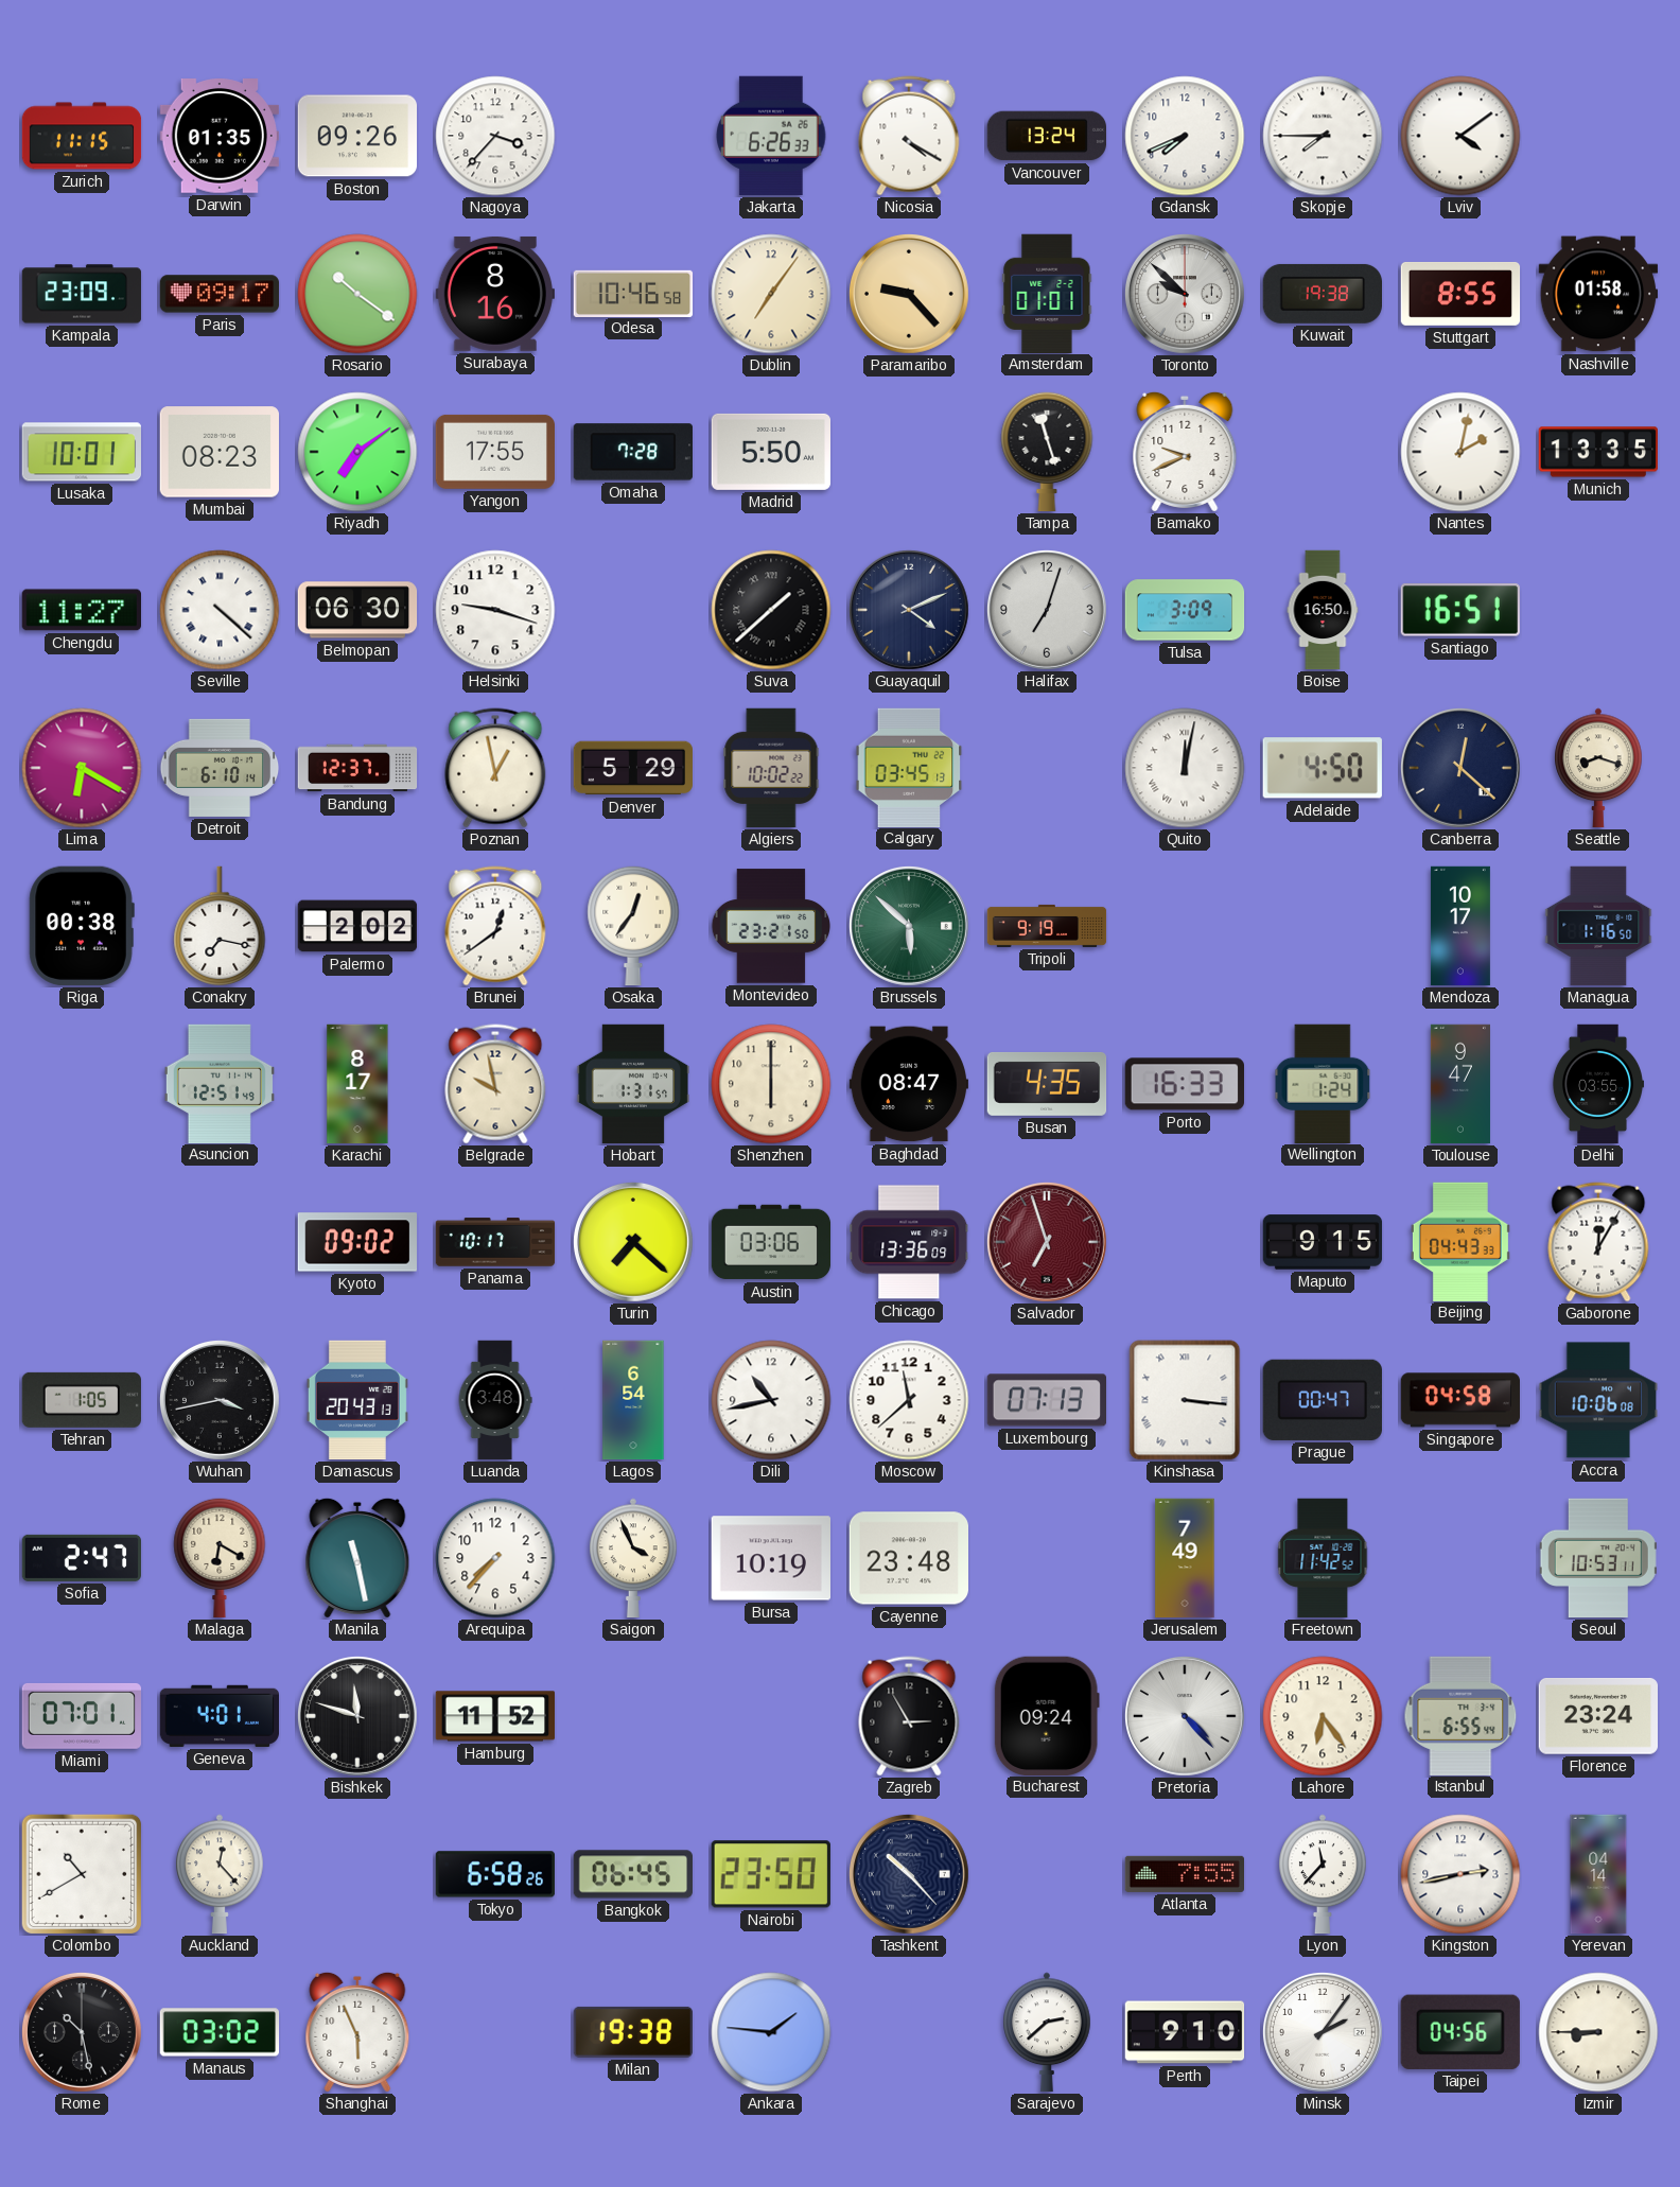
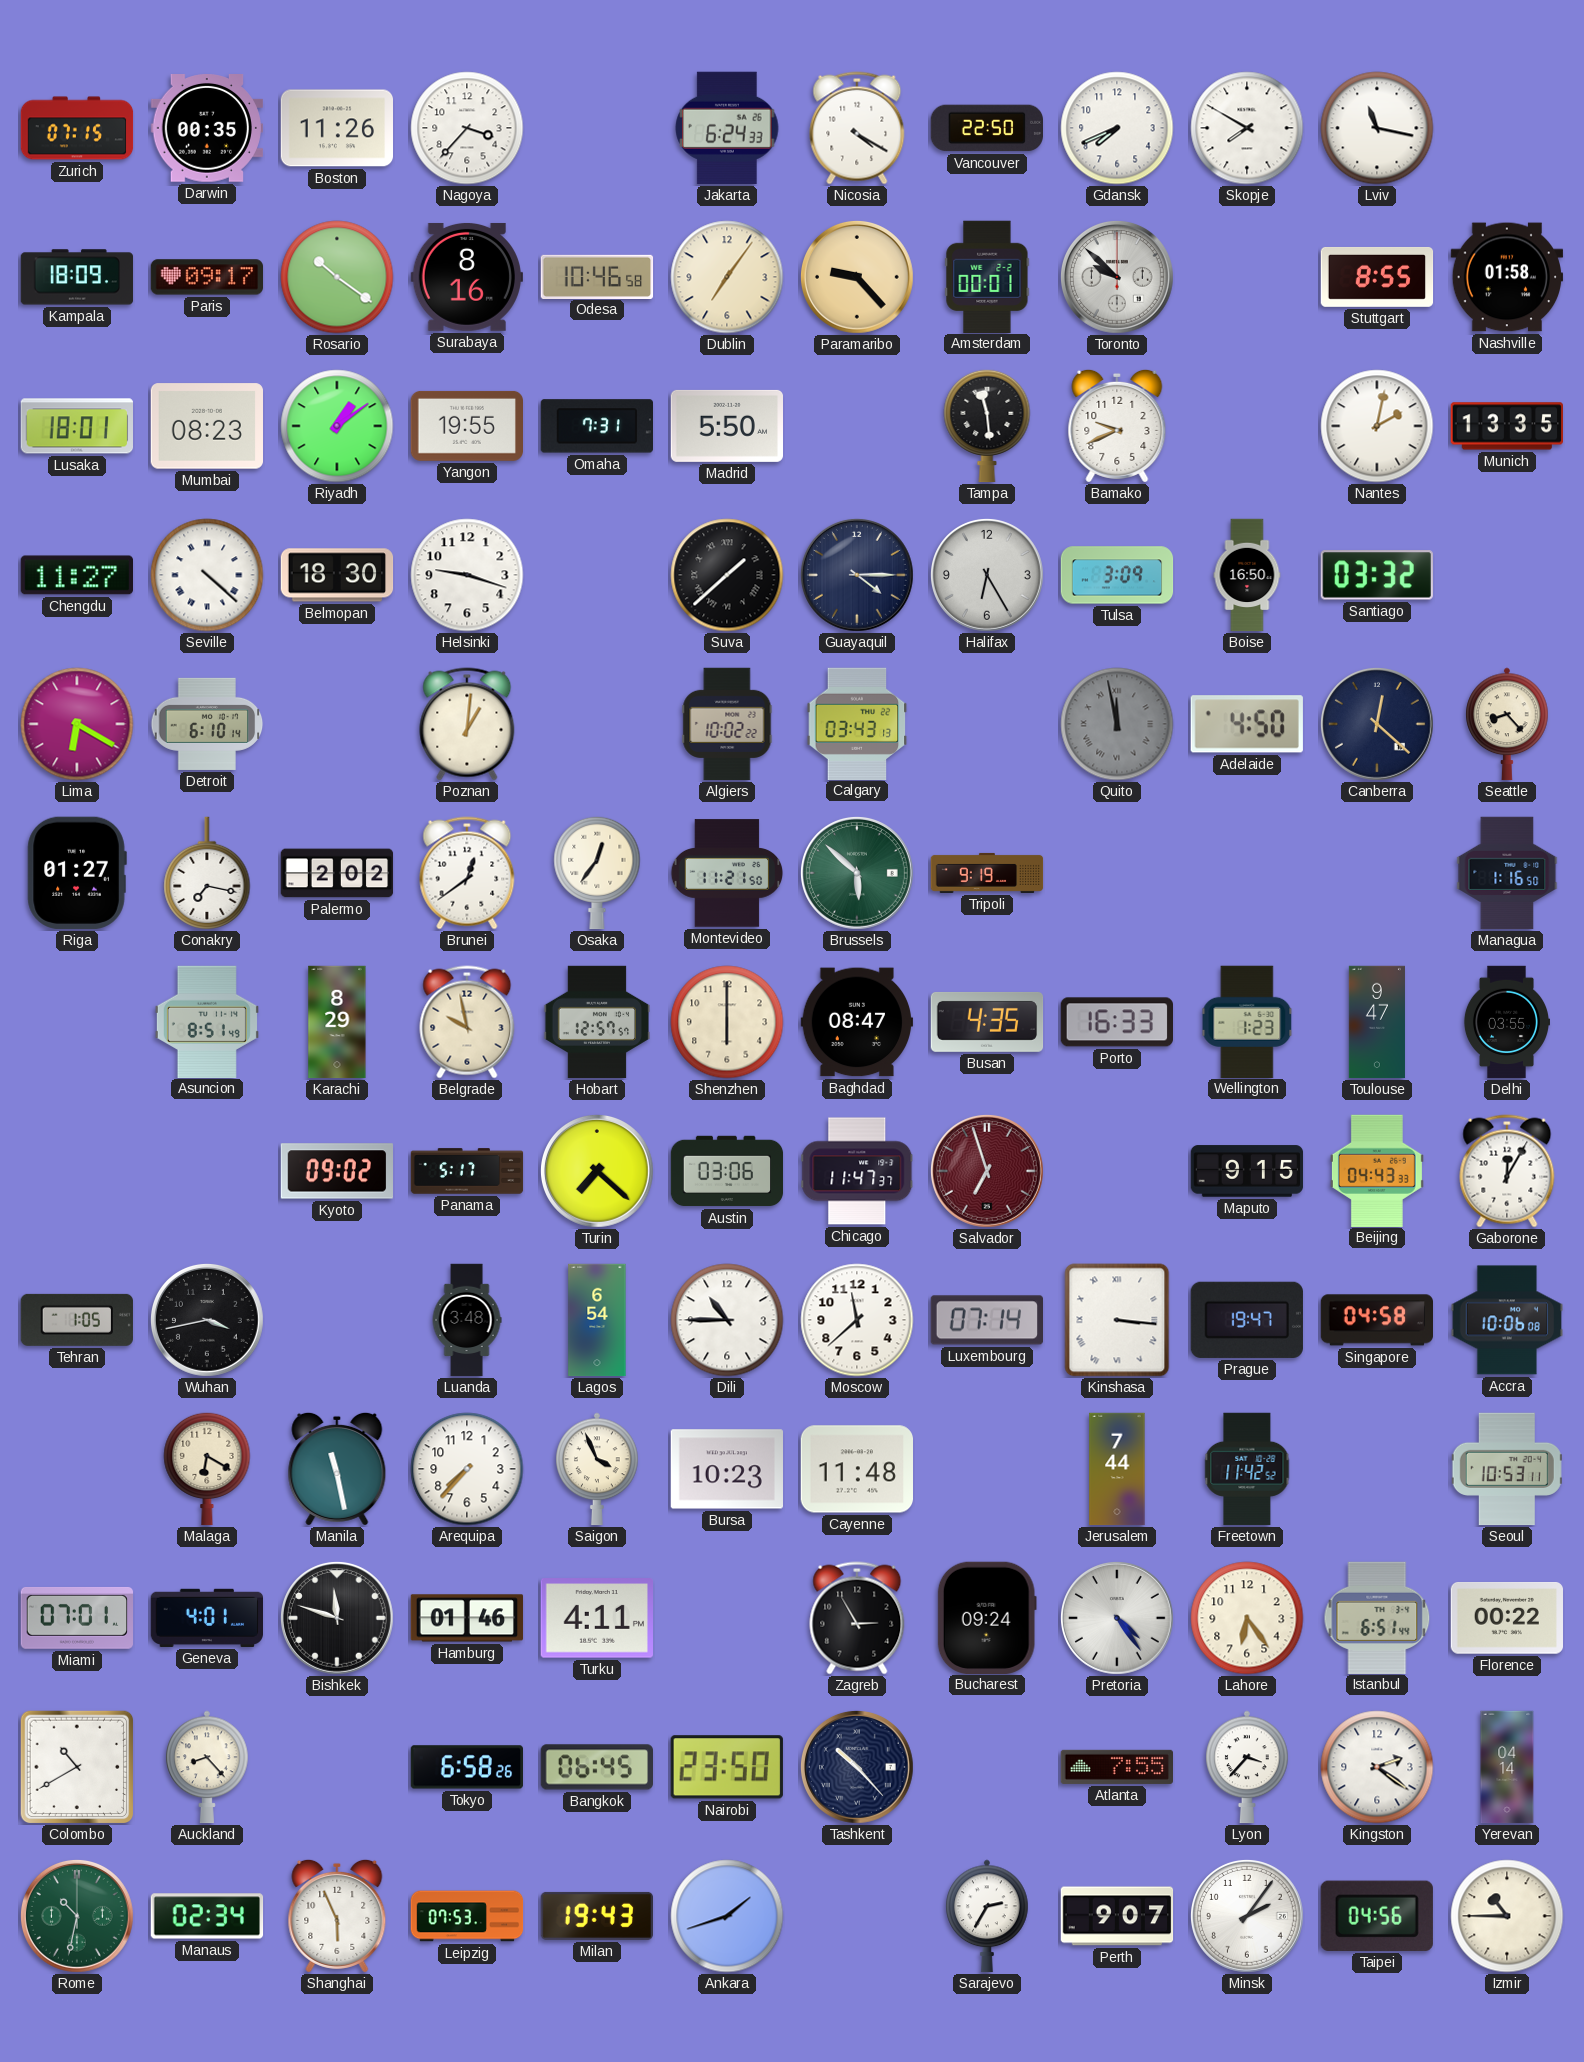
Zurich: 11:15 -> 07:15
Darwin: 01:35 -> 00:35
Boston: 09:26 -> 11:26
Jakarta: 6:26 -> 6:24
Vancouver: 13:24 -> 22:50
Skopje: 7:45 -> 7:50
Lviv: 4:09 -> 11:17
Kampala: 23:09 -> 18:09
Amsterdam: 01:01 -> 00:01
Kuwait: 19:38 -> none
Lusaka: 10:01 -> 18:01
Riyadh: 7:09 -> 1:09
Yangon: 17:55 -> 19:55
Omaha: 7:28 -> 7:31
Tampa: 11:27 -> 11:29
Belmopan: 06:30 -> 18:30
Guayaquil: 4:11 -> 4:15
Halifax: 7:03 -> 6:25
Santiago: 16:51 -> 03:32
Bandung: 12:37 -> none
Poznan: 12:58 -> 1:01
Denver: 5:29 -> none
Calgary: 03:45 -> 03:43
Quito: 12:02 -> 11:58
Quito dial: white -> grey
Seattle: 8:18 -> 8:23
Riga: 00:38 -> 01:27
Montevideo: 23:21 -> 11:21
Mendoza: 10:17 -> none
Asuncion: 12:51 -> 8:51
Karachi: 8:17 -> 8:29
Hobart: 1:31 -> 12:57
Wellington: 1:24 -> 1:23
Panama: 10:17 -> 5:17
Chicago: 13:36 -> 11:47
Damascus: 20:43 -> none
Dili: 10:43 -> 10:45
Luxembourg: 07:13 -> 07:14
Prague: 00:47 -> 19:47
Sofia: 2:47 -> none
Bursa: 10:19 -> 10:23
Cayenne: 23:48 -> 11:48
Jerusalem: 7:49 -> 7:44
Hamburg: 11:52 -> 01:46
Turku: none -> 4:11
Pretoria: 4:23 -> 4:24
Istanbul: 6:55 -> 6:51
Florence: 23:24 -> 00:22
Auckland: 12:23 -> 8:23
Lyon: 11:37 -> 3:37
Kingston: 2:43 -> 2:21
Rome: 10:28 -> 10:32
Rome dial: black -> green
Manaus: 03:02 -> 02:34
Leipzig: none -> 07:53
Milan: 19:38 -> 19:43
Ankara: 1:46 -> 1:42
Sarajevo: 2:38 -> 2:35
Perth: 9:10 -> 9:07
Izmir: 8:45 -> 10:45
